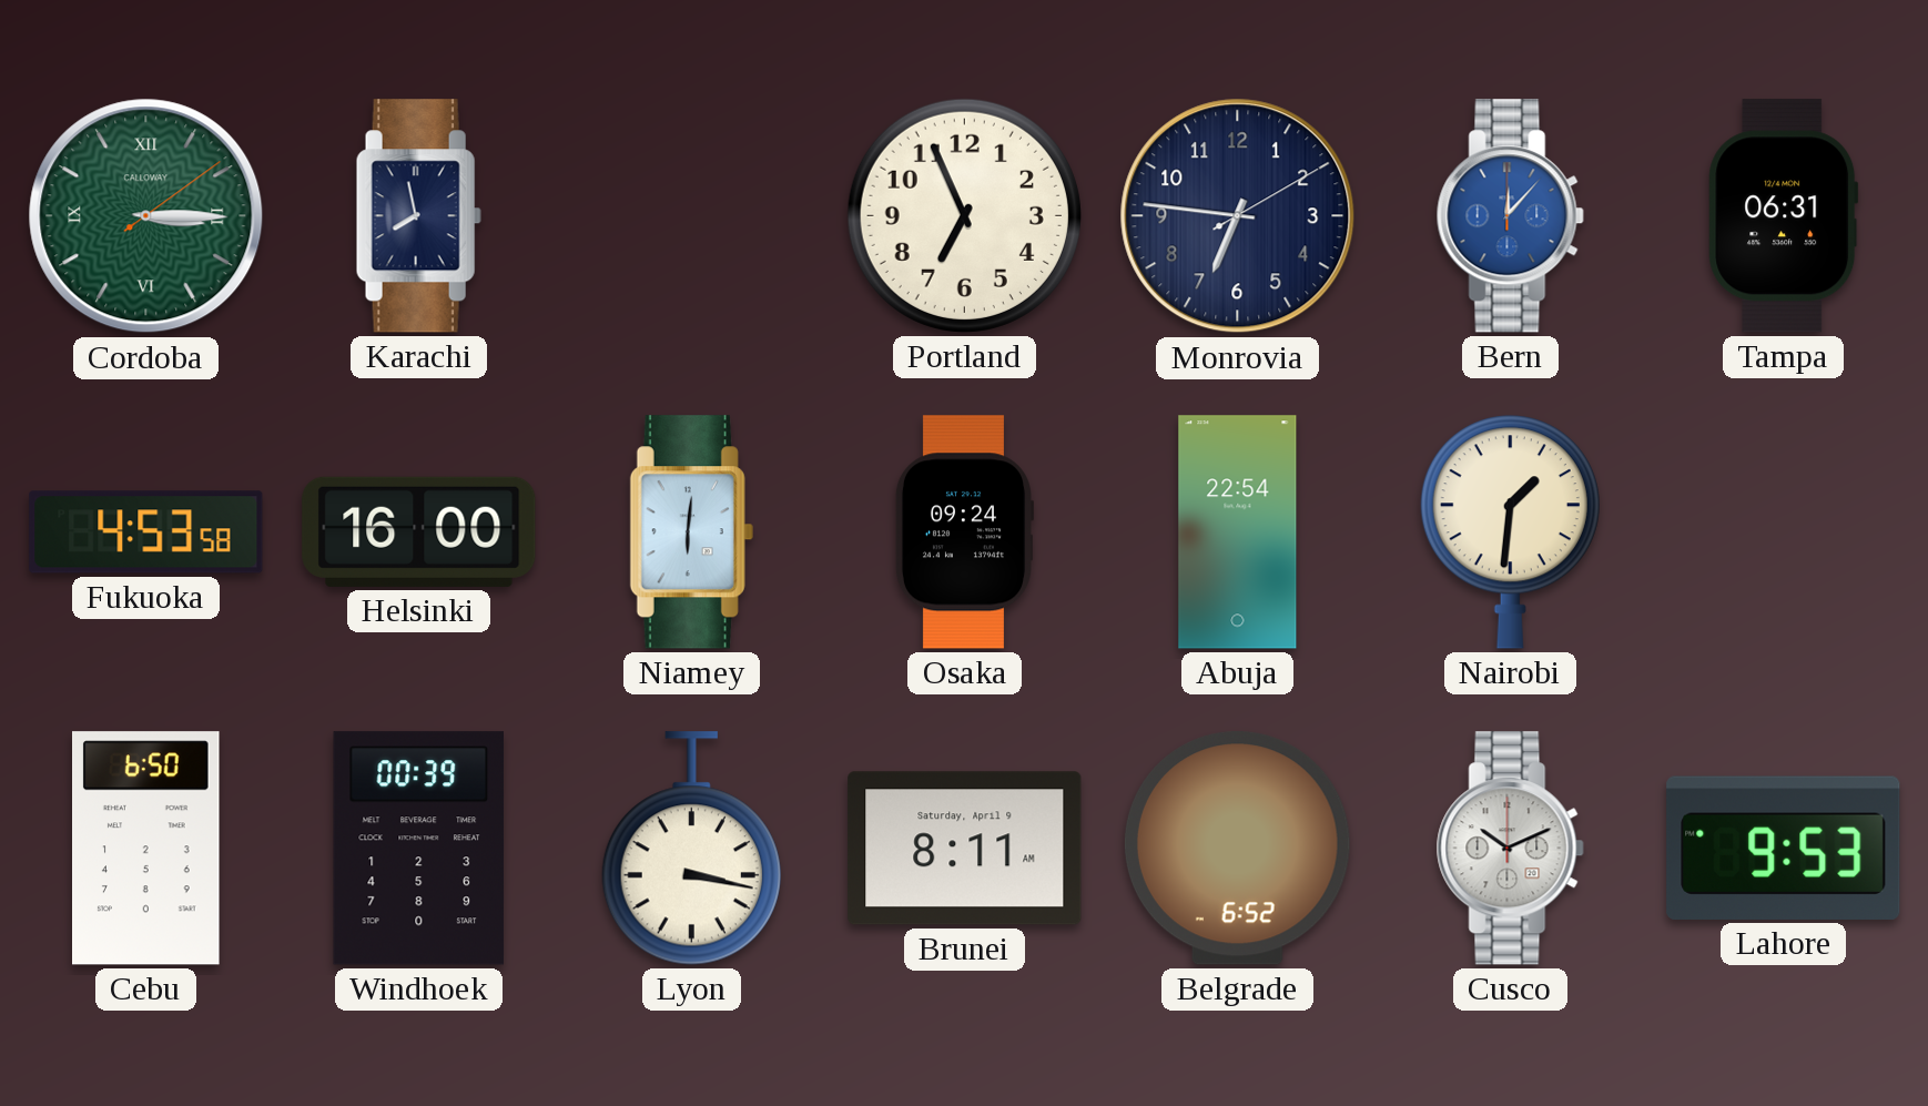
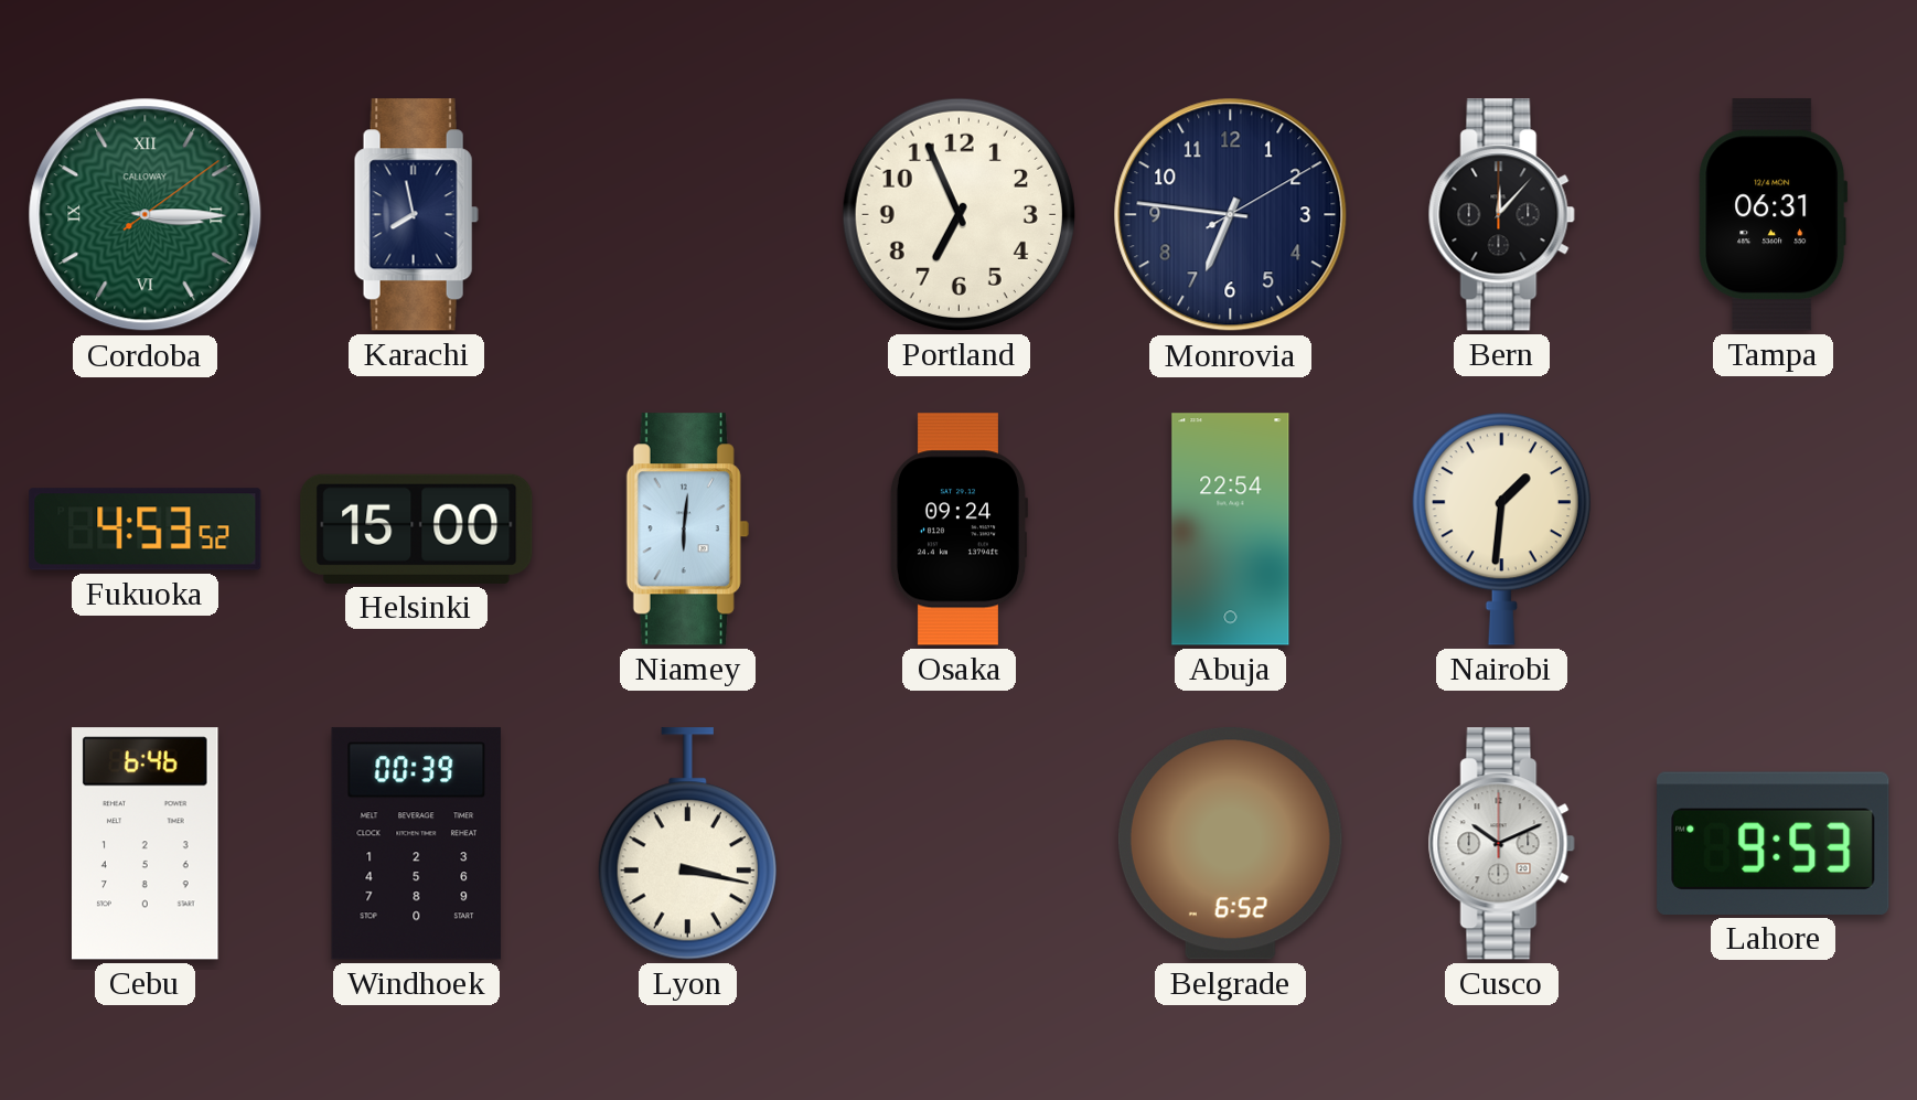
Bern dial: blue -> black
Fukuoka: 4:53:58 -> 4:53:52
Helsinki: 16:00 -> 15:00
Cebu: 6:50 -> 6:46
Brunei: 8:11 -> none
